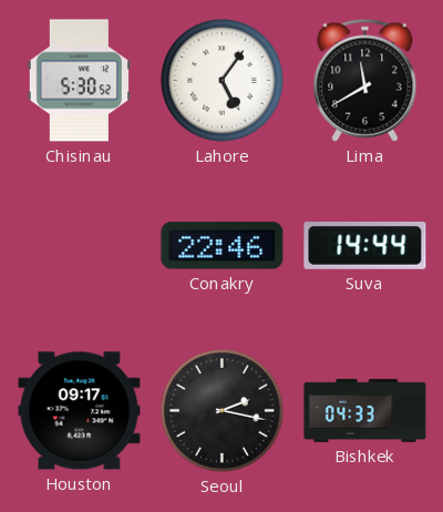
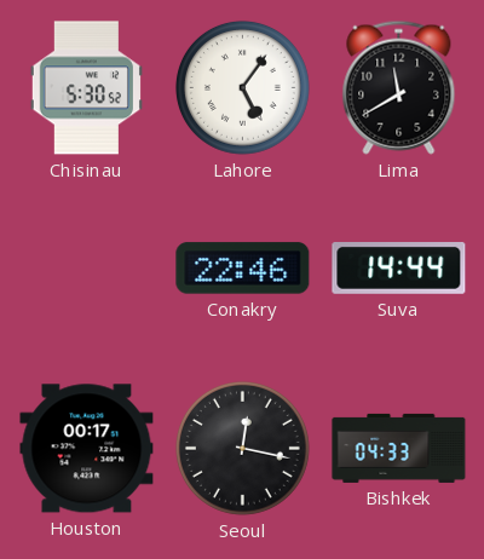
Houston: 09:17 -> 00:17
Seoul: 2:17 -> 12:17
